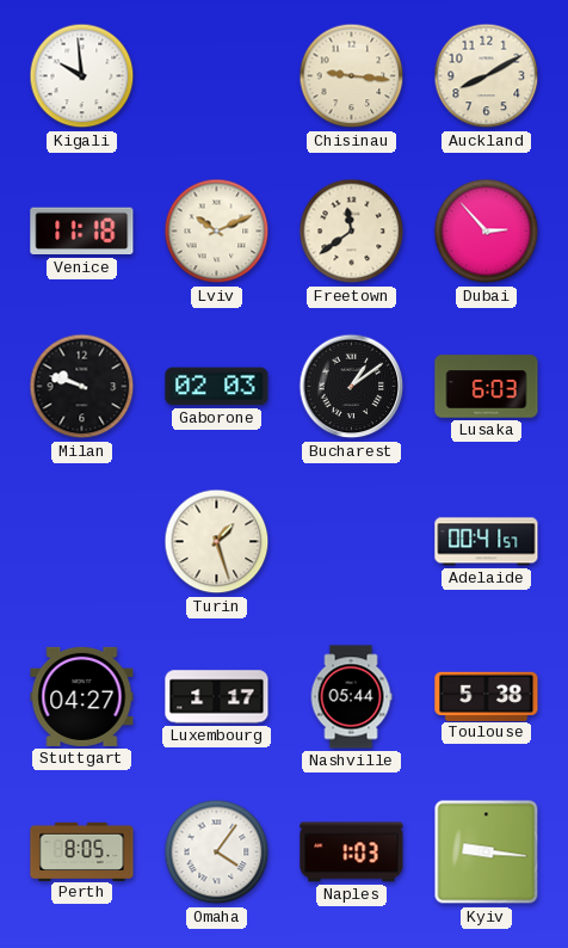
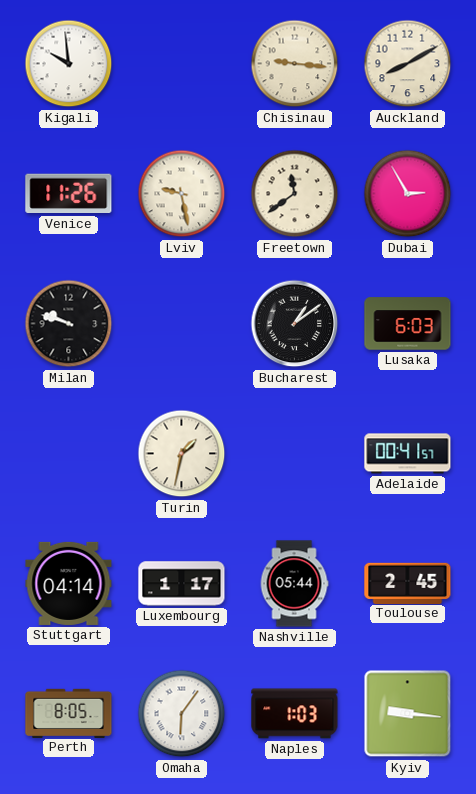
Venice: 11:18 -> 11:26
Lviv: 10:11 -> 9:28
Dubai: 2:53 -> 2:55
Gaborone: 02:03 -> none
Turin: 1:27 -> 1:32
Stuttgart: 04:27 -> 04:14
Toulouse: 5:38 -> 2:45
Omaha: 4:06 -> 6:06
